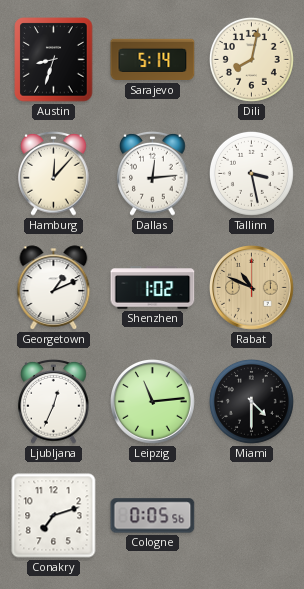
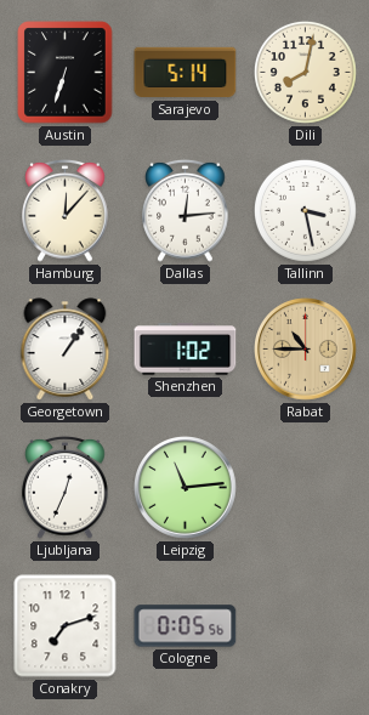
Austin: 8:33 -> 6:33
Georgetown: 1:11 -> 1:06
Rabat: 10:49 -> 10:45
Miami: 4:30 -> none
